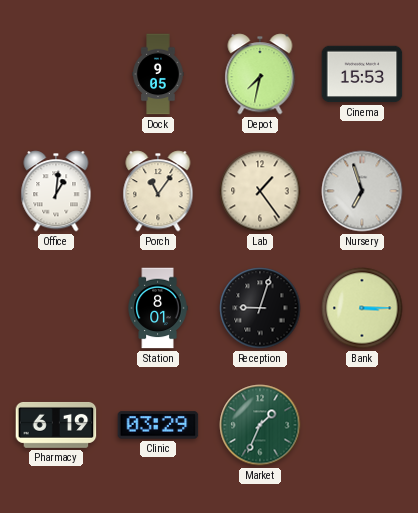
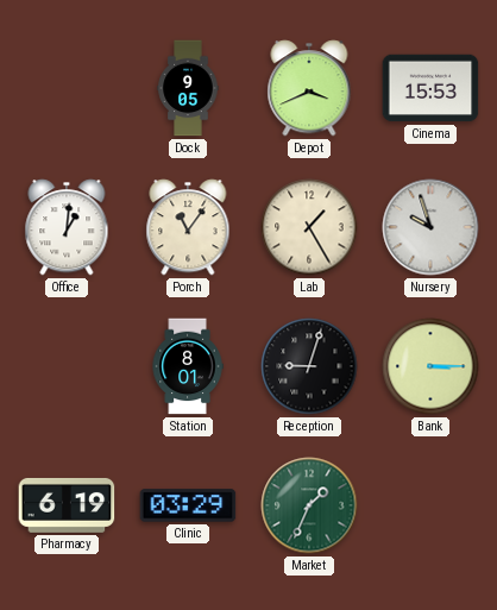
Depot: 7:32 -> 3:41
Lab: 1:24 -> 1:25
Nursery: 6:57 -> 9:57
